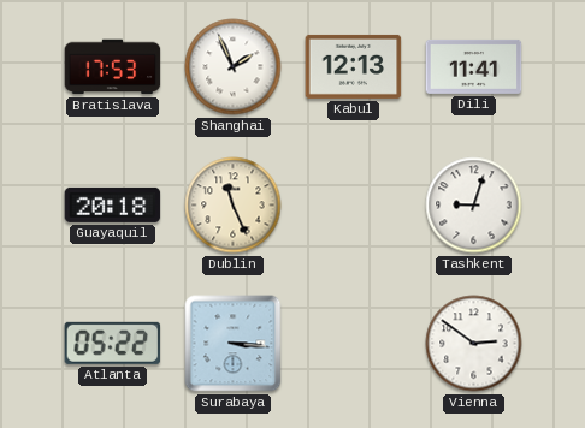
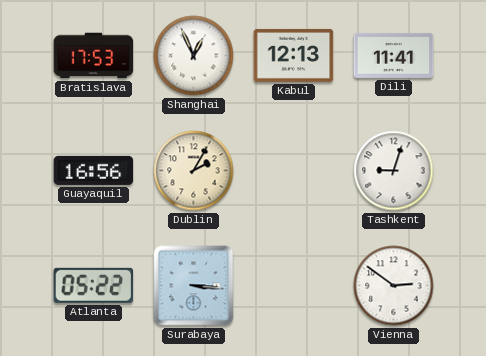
Shanghai: 1:56 -> 12:56
Guayaquil: 20:18 -> 16:56
Dublin: 11:26 -> 2:05
